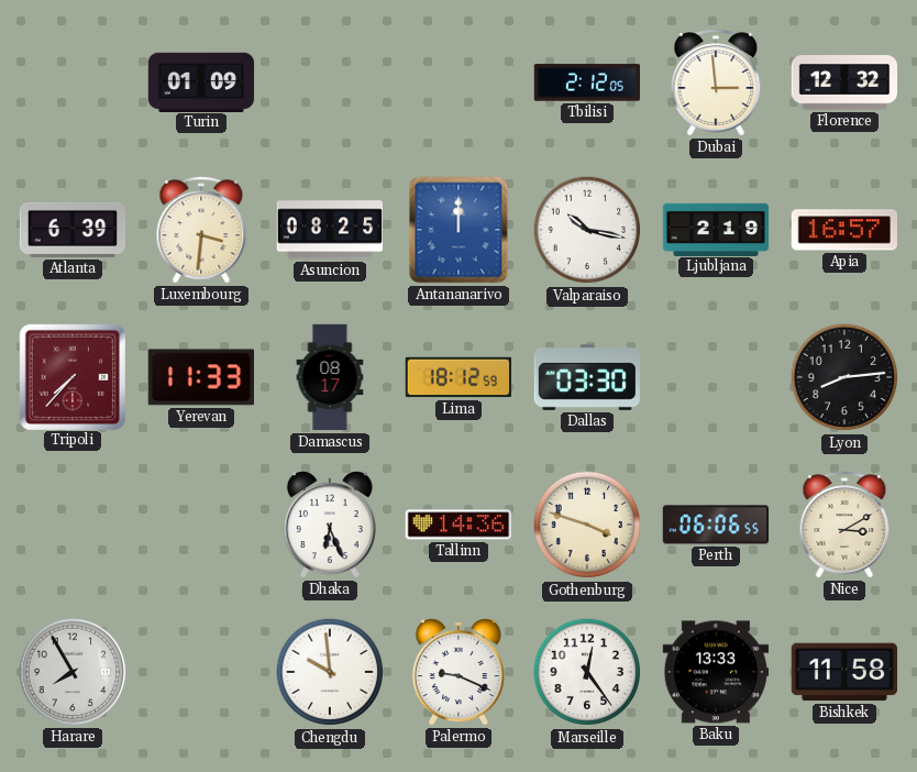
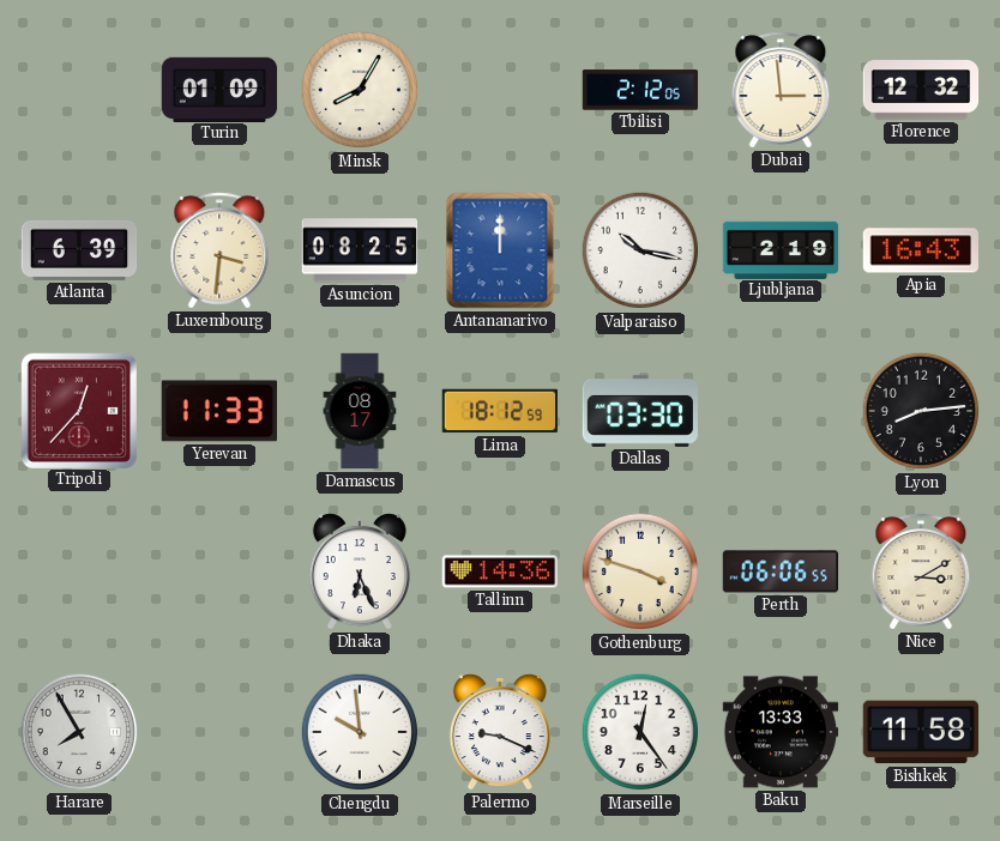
Minsk: none -> 8:05
Apia: 16:57 -> 16:43
Tripoli: 7:37 -> 12:37
